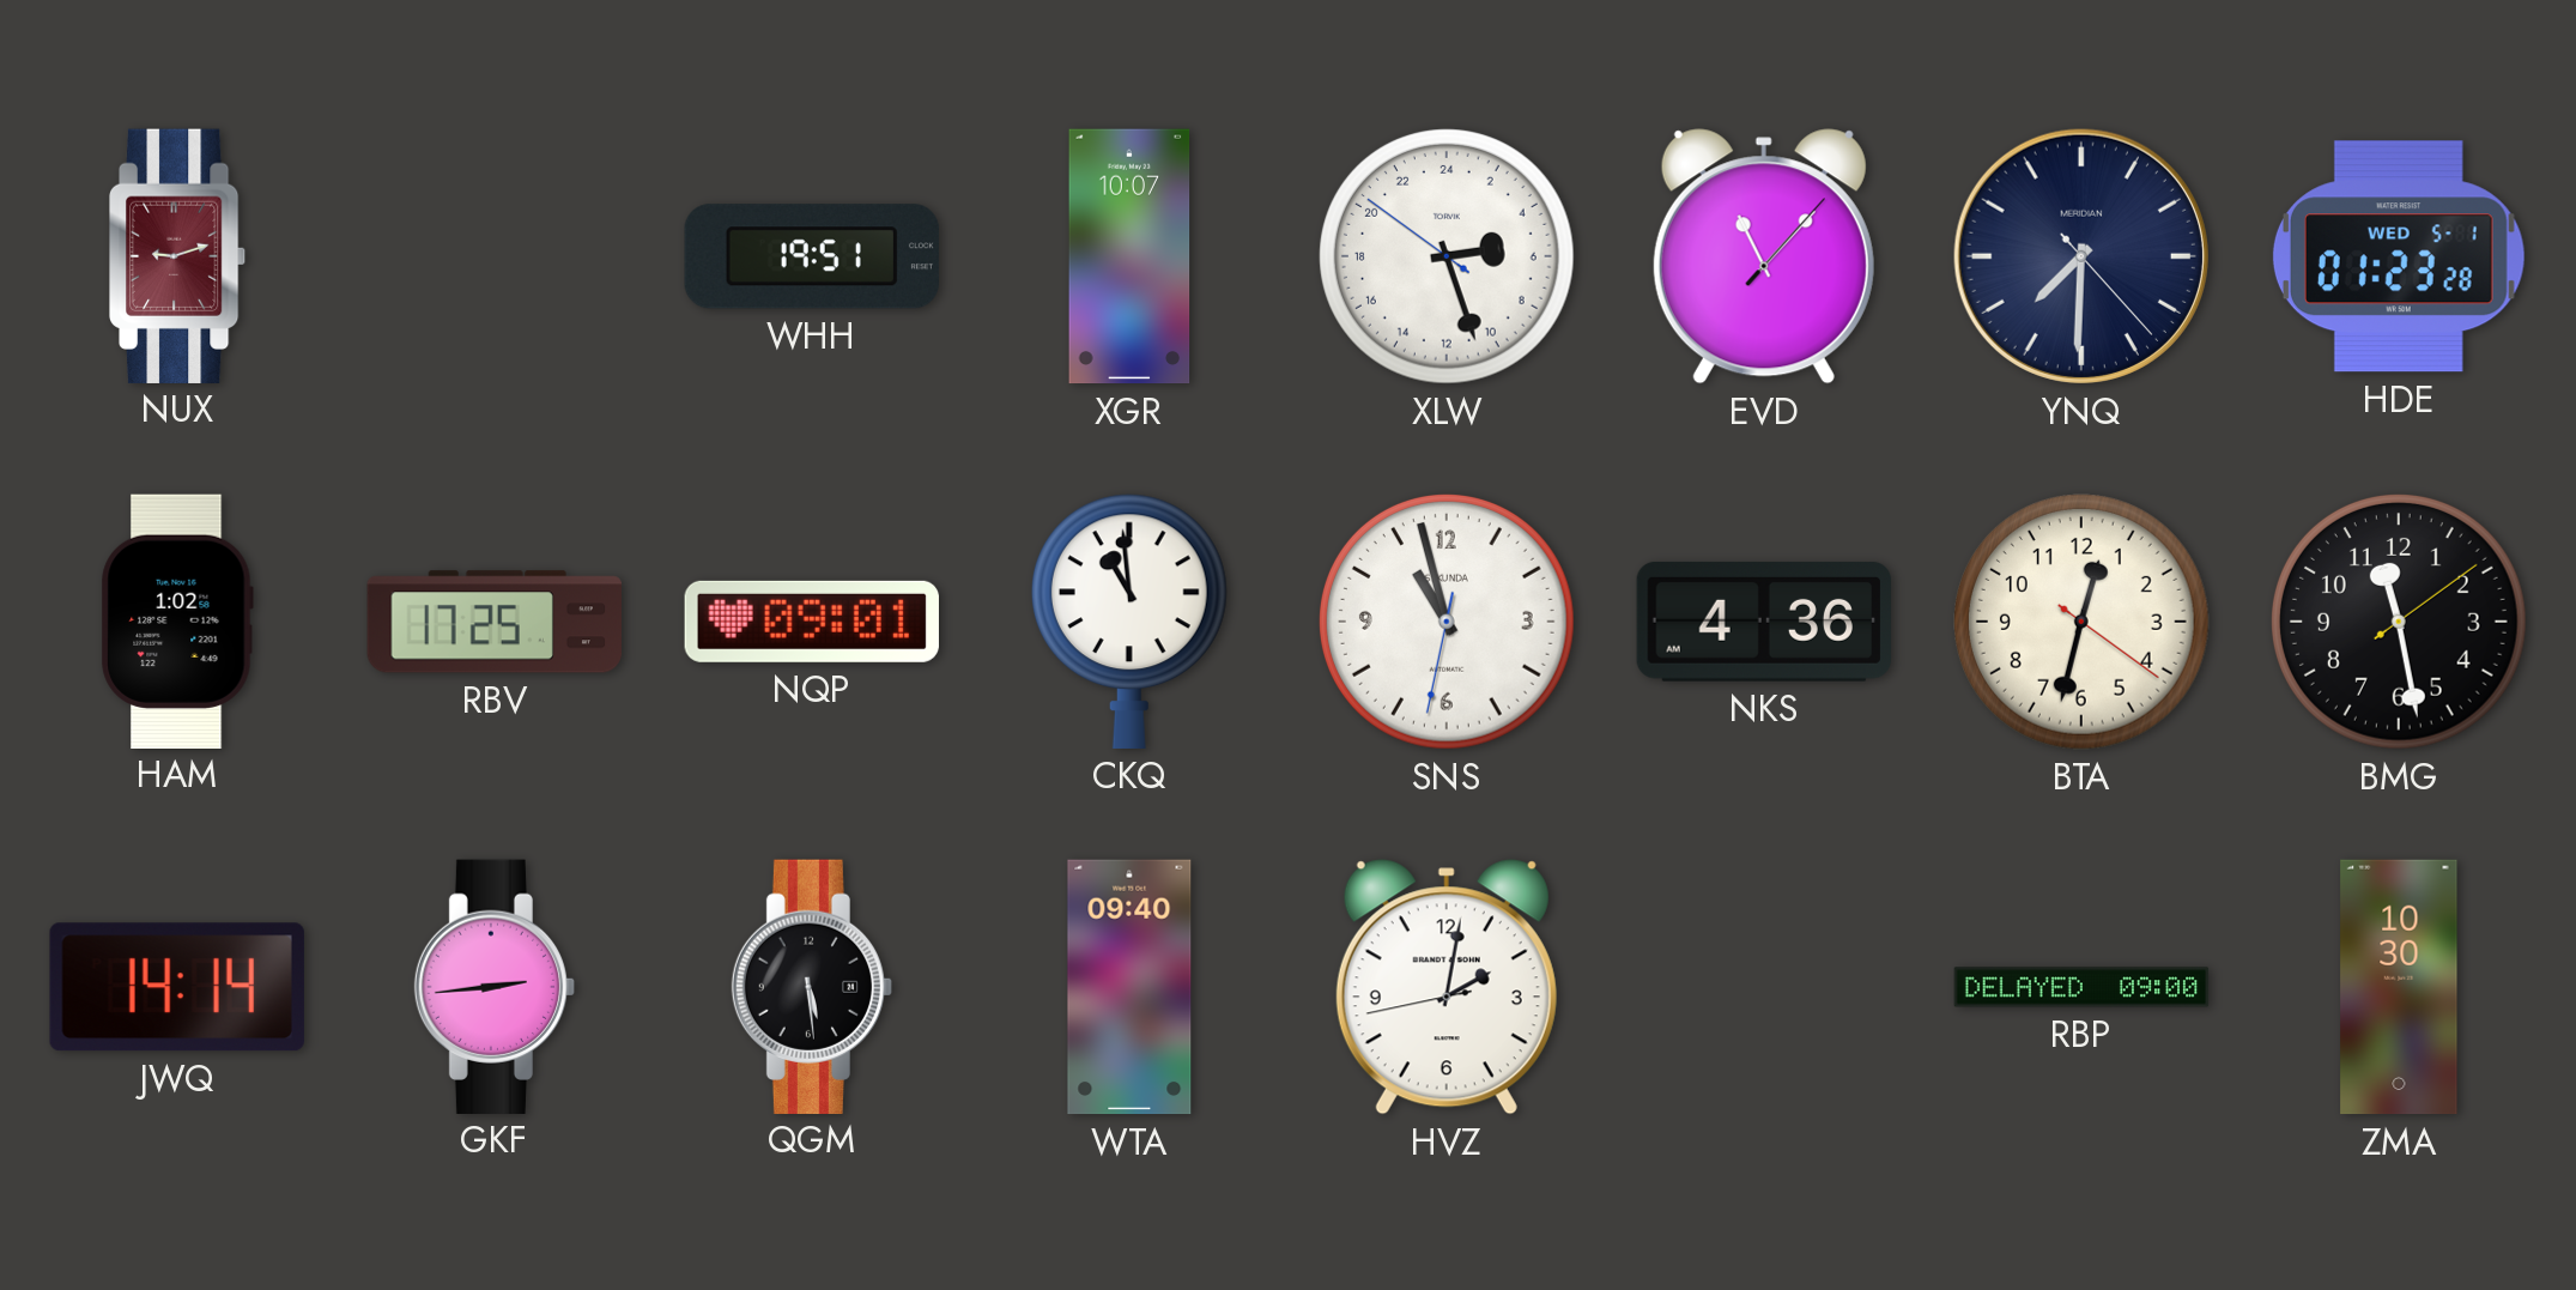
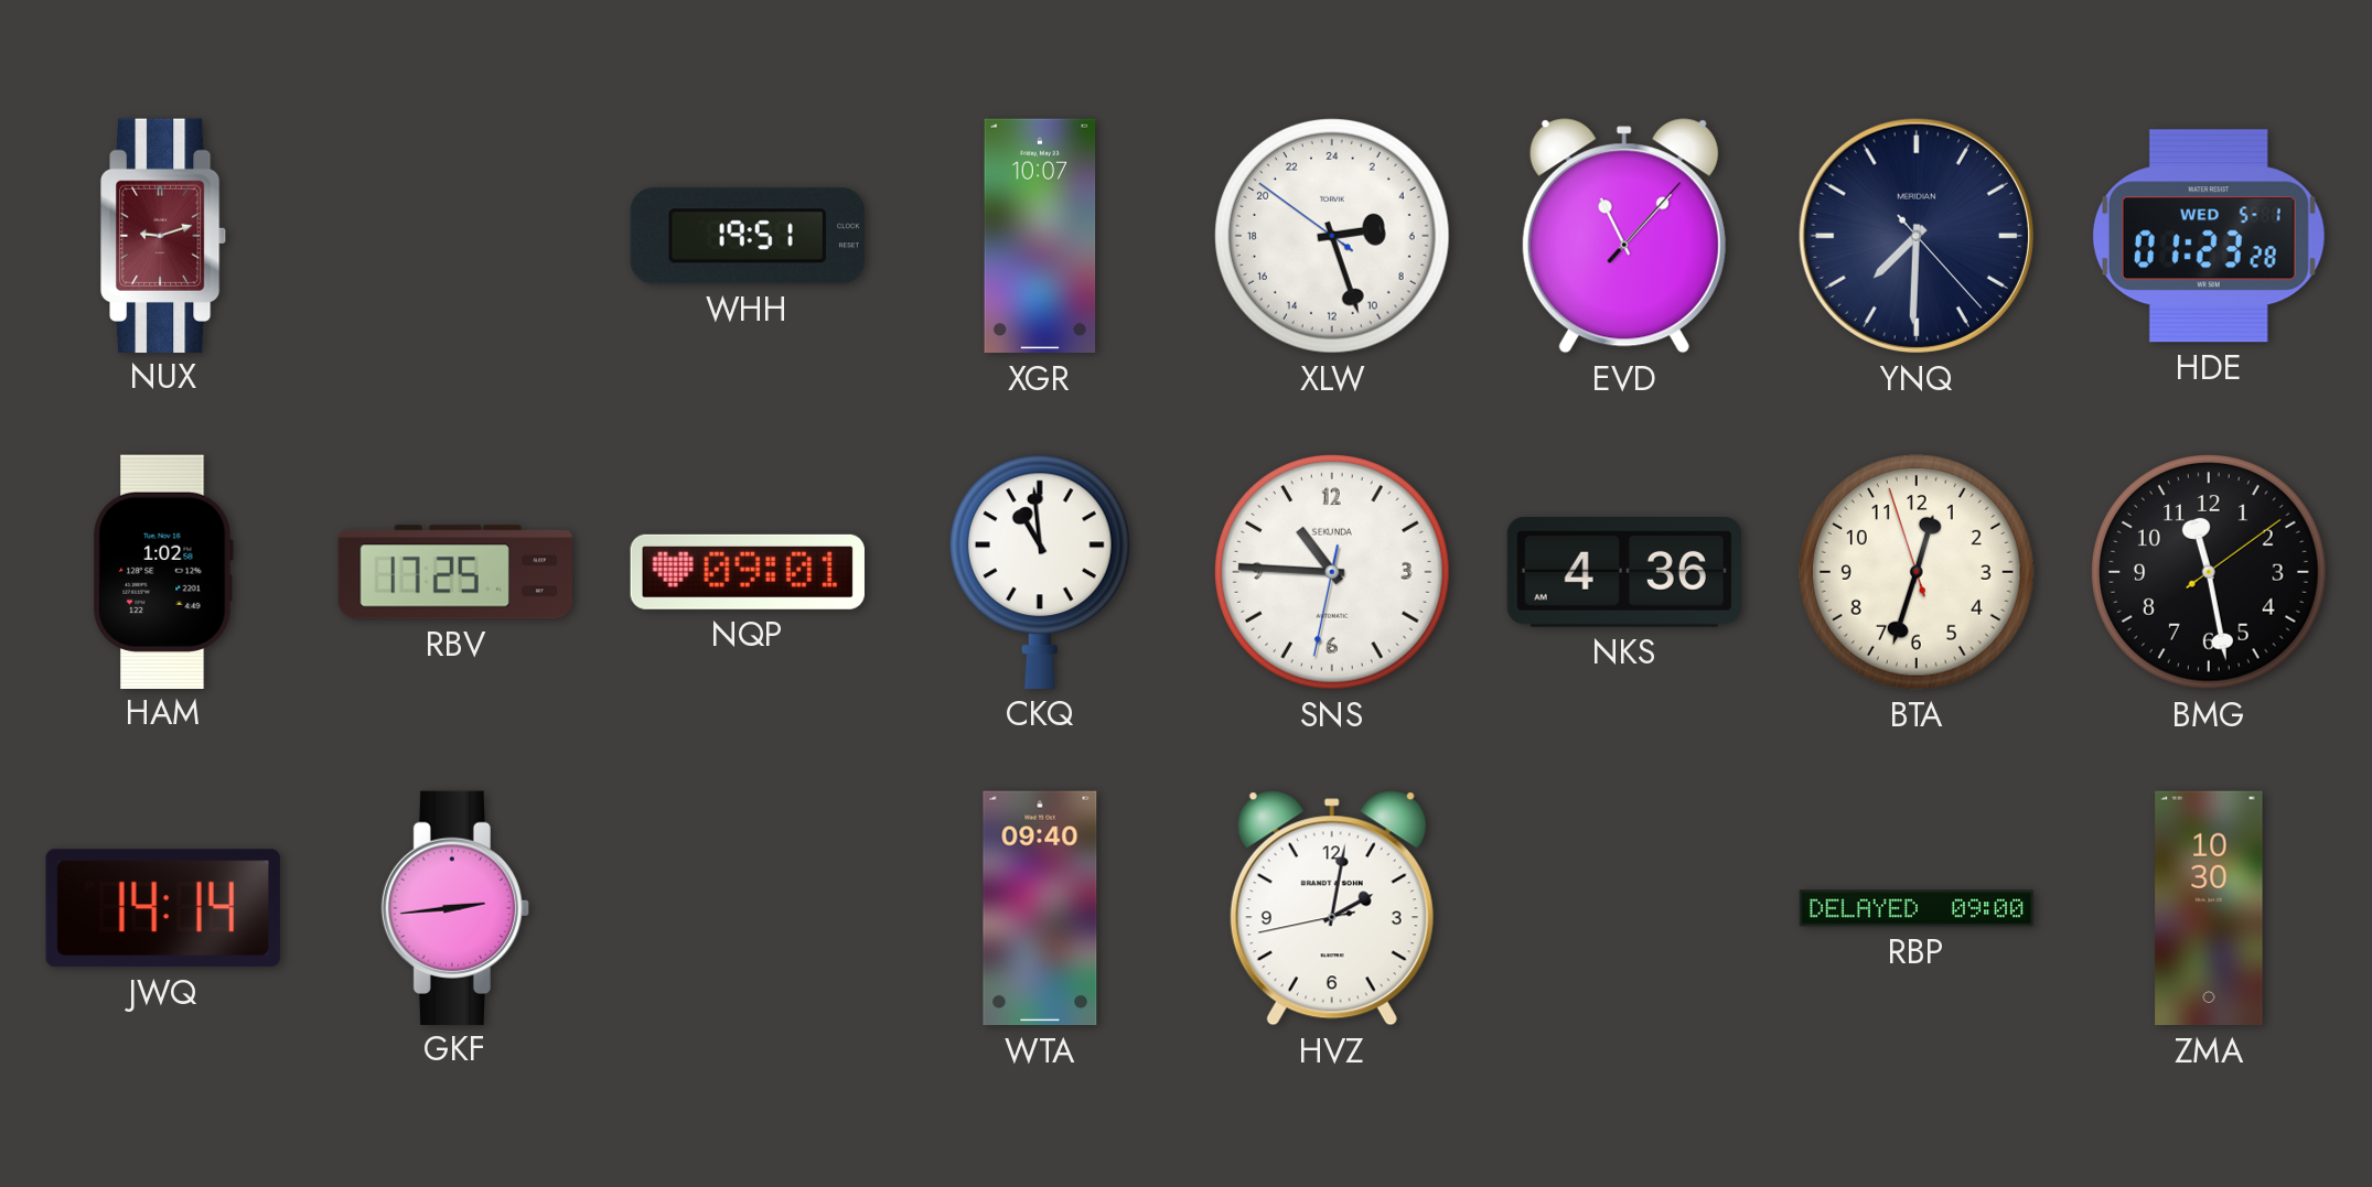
SNS: 10:57 -> 10:45
BTA: 12:32:21 -> 12:32:57
QGM: 5:29 -> none
